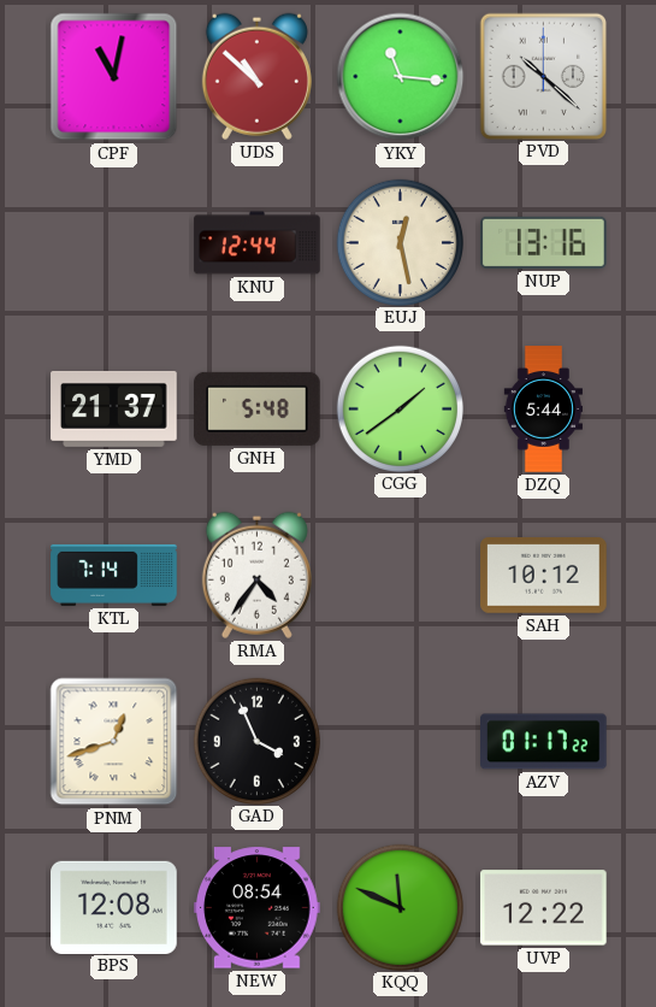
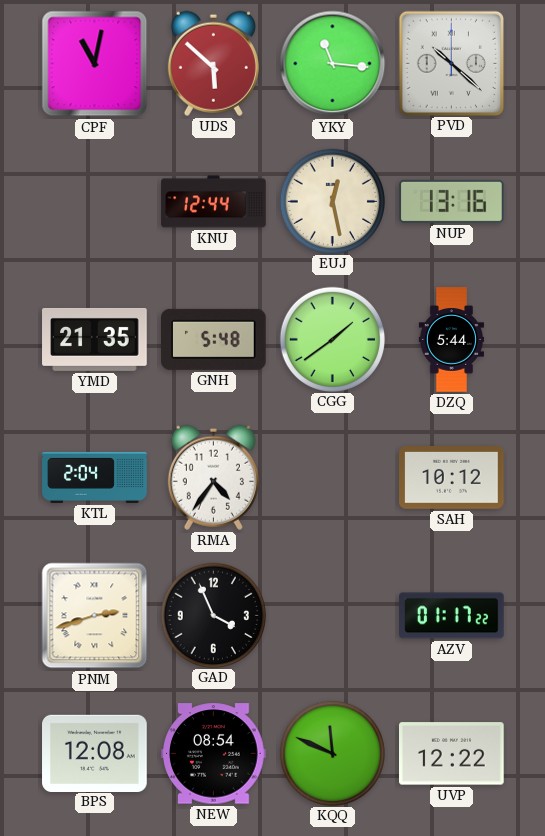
UDS: 10:52 -> 5:52
YMD: 21:37 -> 21:35
KTL: 7:14 -> 2:04
PNM: 12:42 -> 2:42
